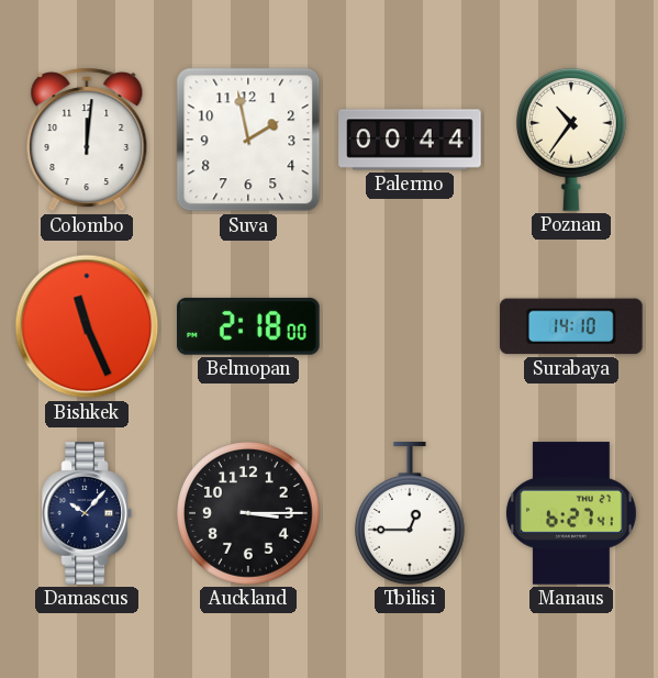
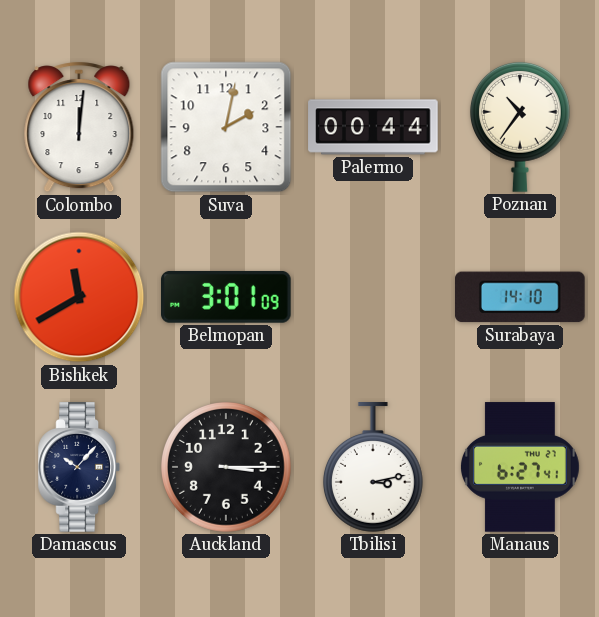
Suva: 1:58 -> 2:02
Bishkek: 11:26 -> 11:40
Belmopan: 2:18 -> 3:01
Tbilisi: 12:45 -> 3:13
